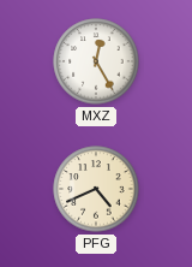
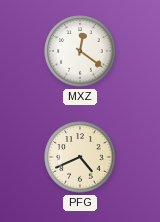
MXZ: 12:25 -> 12:21
